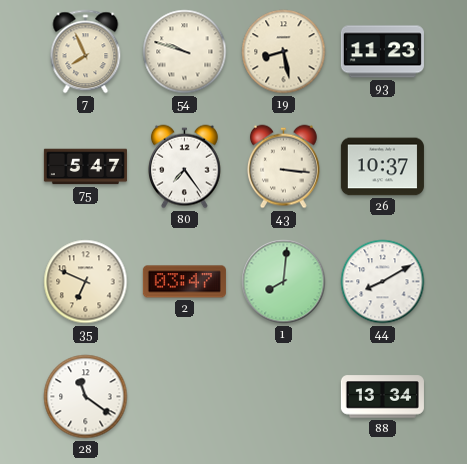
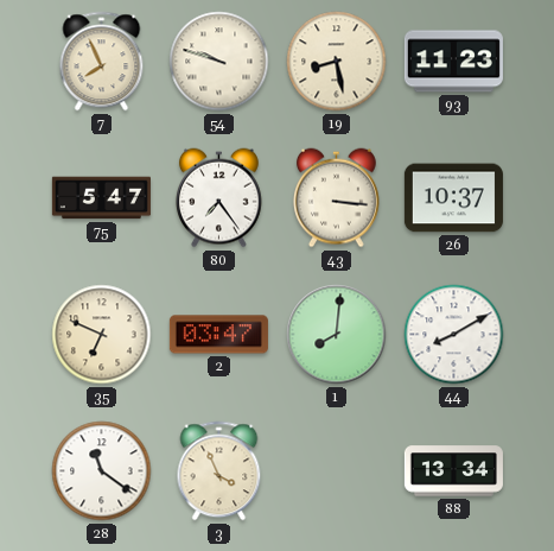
3: none -> 3:56
